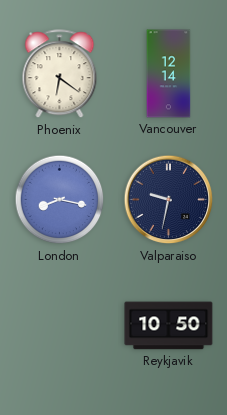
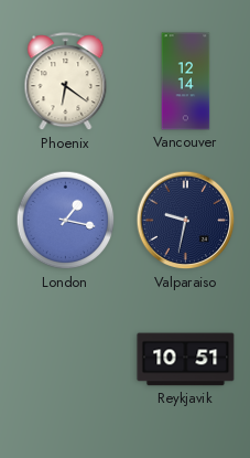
London: 8:17 -> 1:17
Reykjavik: 10:50 -> 10:51
